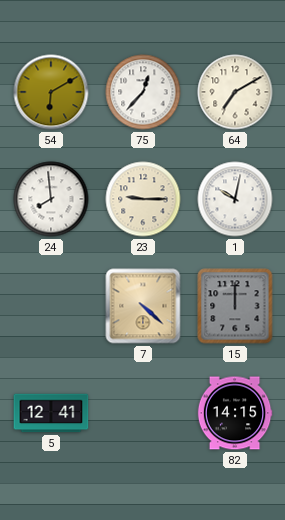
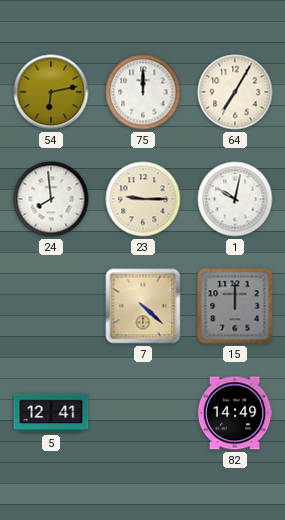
54: 6:10 -> 6:13
75: 12:37 -> 12:00
64: 7:10 -> 7:05
82: 14:15 -> 14:49
